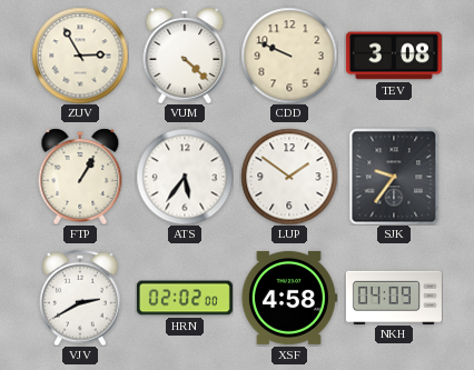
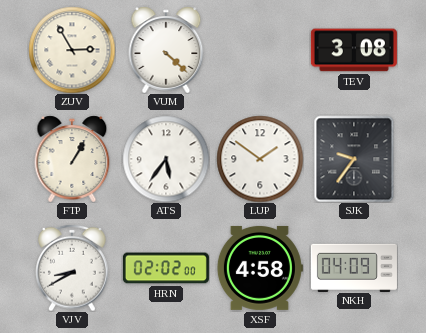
CDD: 9:49 -> none
VJV: 2:40 -> 8:40
